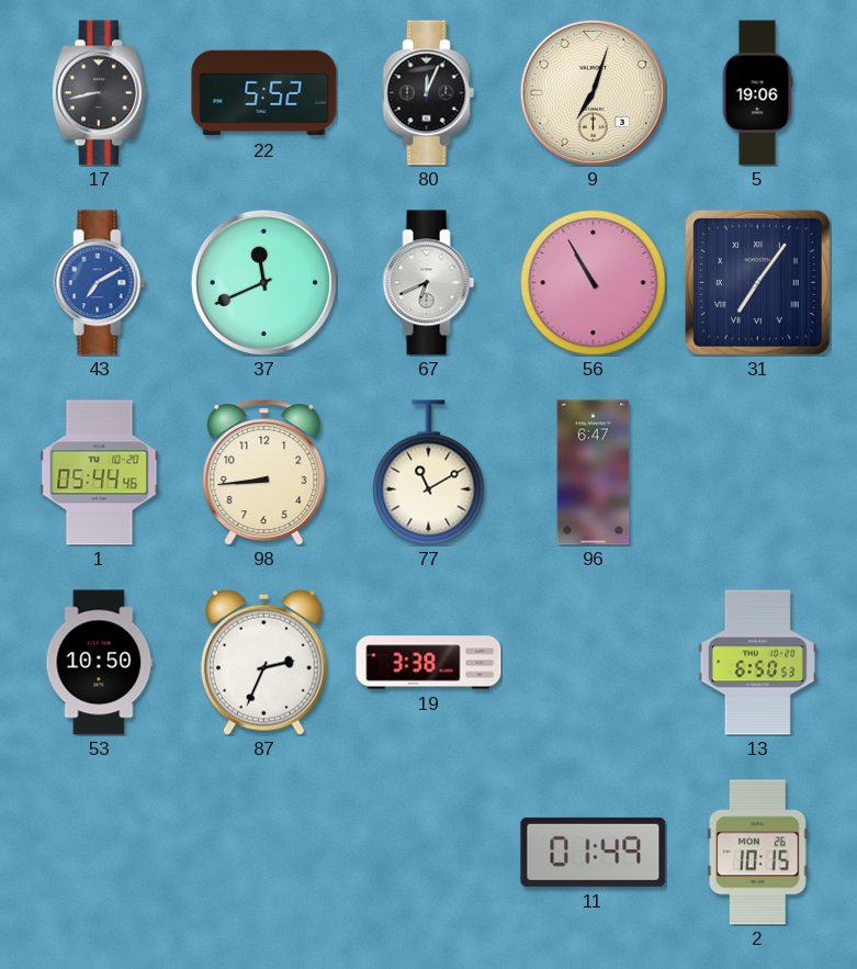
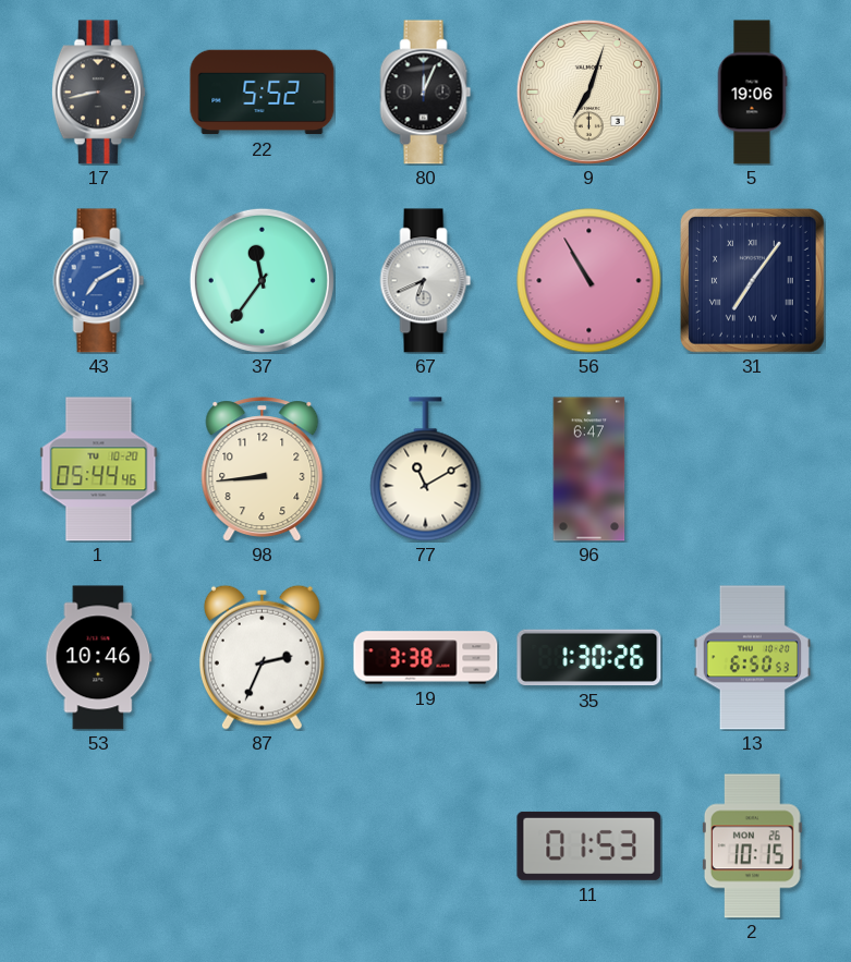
37: 11:41 -> 11:36
53: 10:50 -> 10:46
35: none -> 1:30
11: 01:49 -> 01:53
